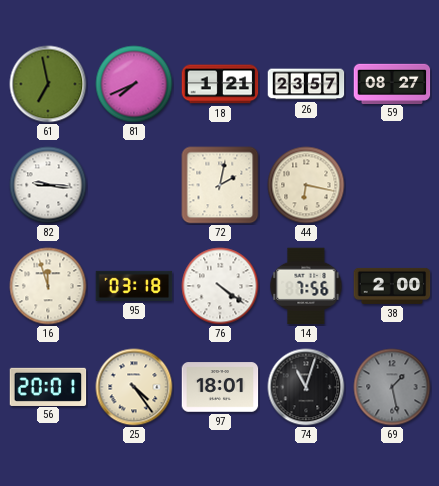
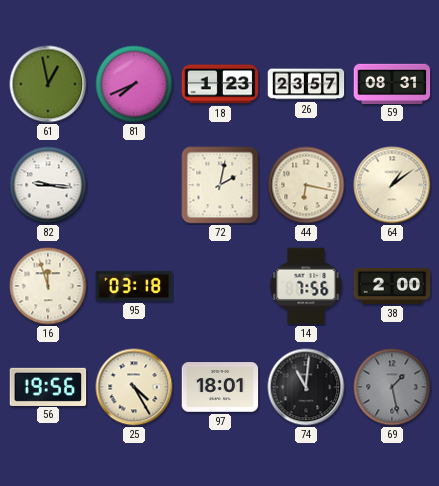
61: 6:58 -> 12:58
18: 1:21 -> 1:23
59: 08:27 -> 08:31
64: none -> 1:09
76: 4:21 -> none
56: 20:01 -> 19:56
25: 4:24 -> 4:25
74: 11:03 -> 11:01
